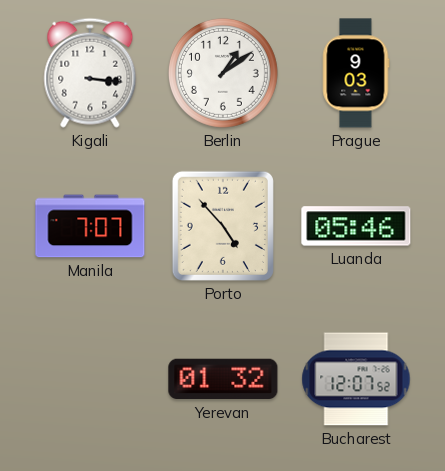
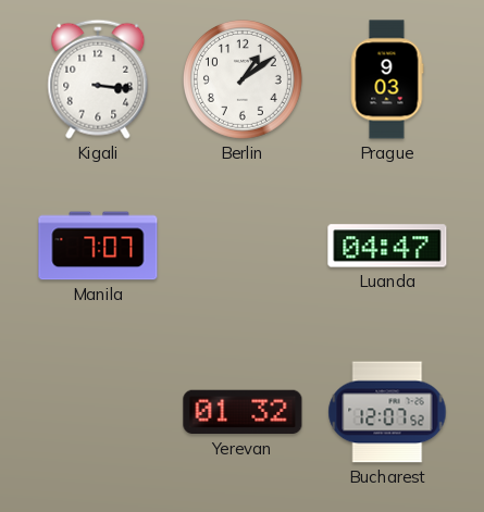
Porto: 4:53 -> none
Luanda: 05:46 -> 04:47
